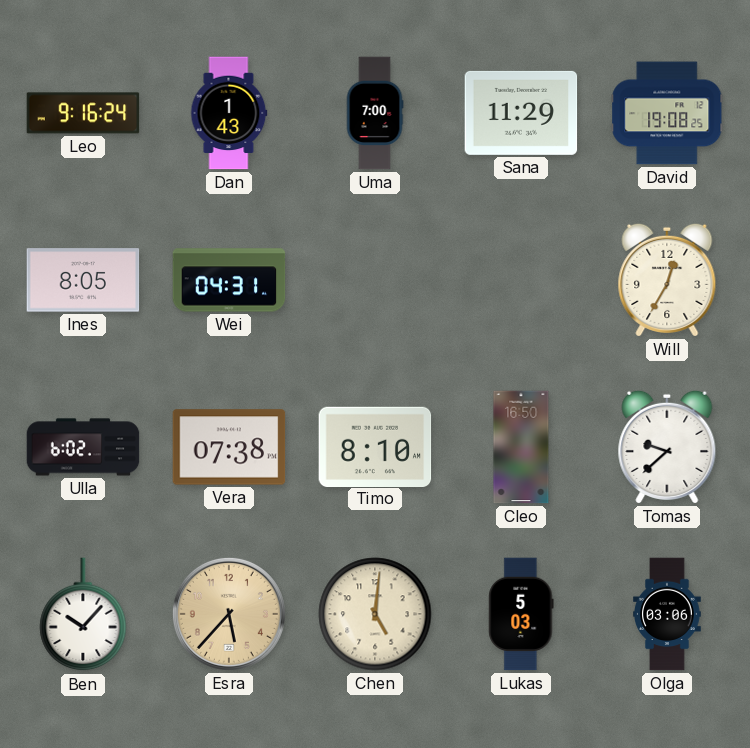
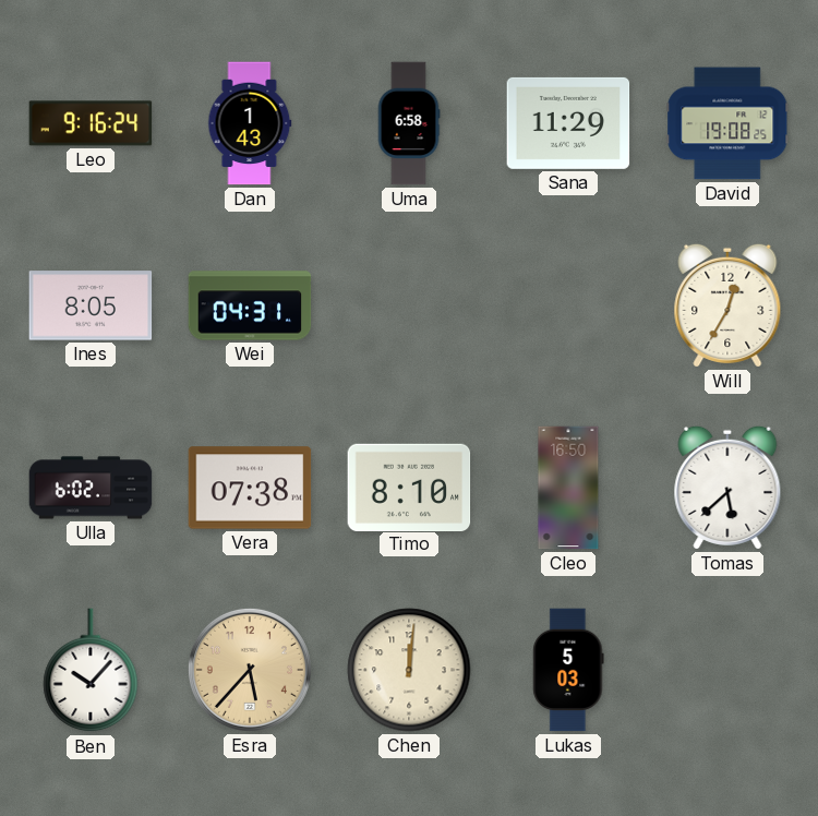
Uma: 7:00 -> 6:58
Tomas: 9:38 -> 5:38
Chen: 5:01 -> 12:01
Olga: 03:06 -> none
